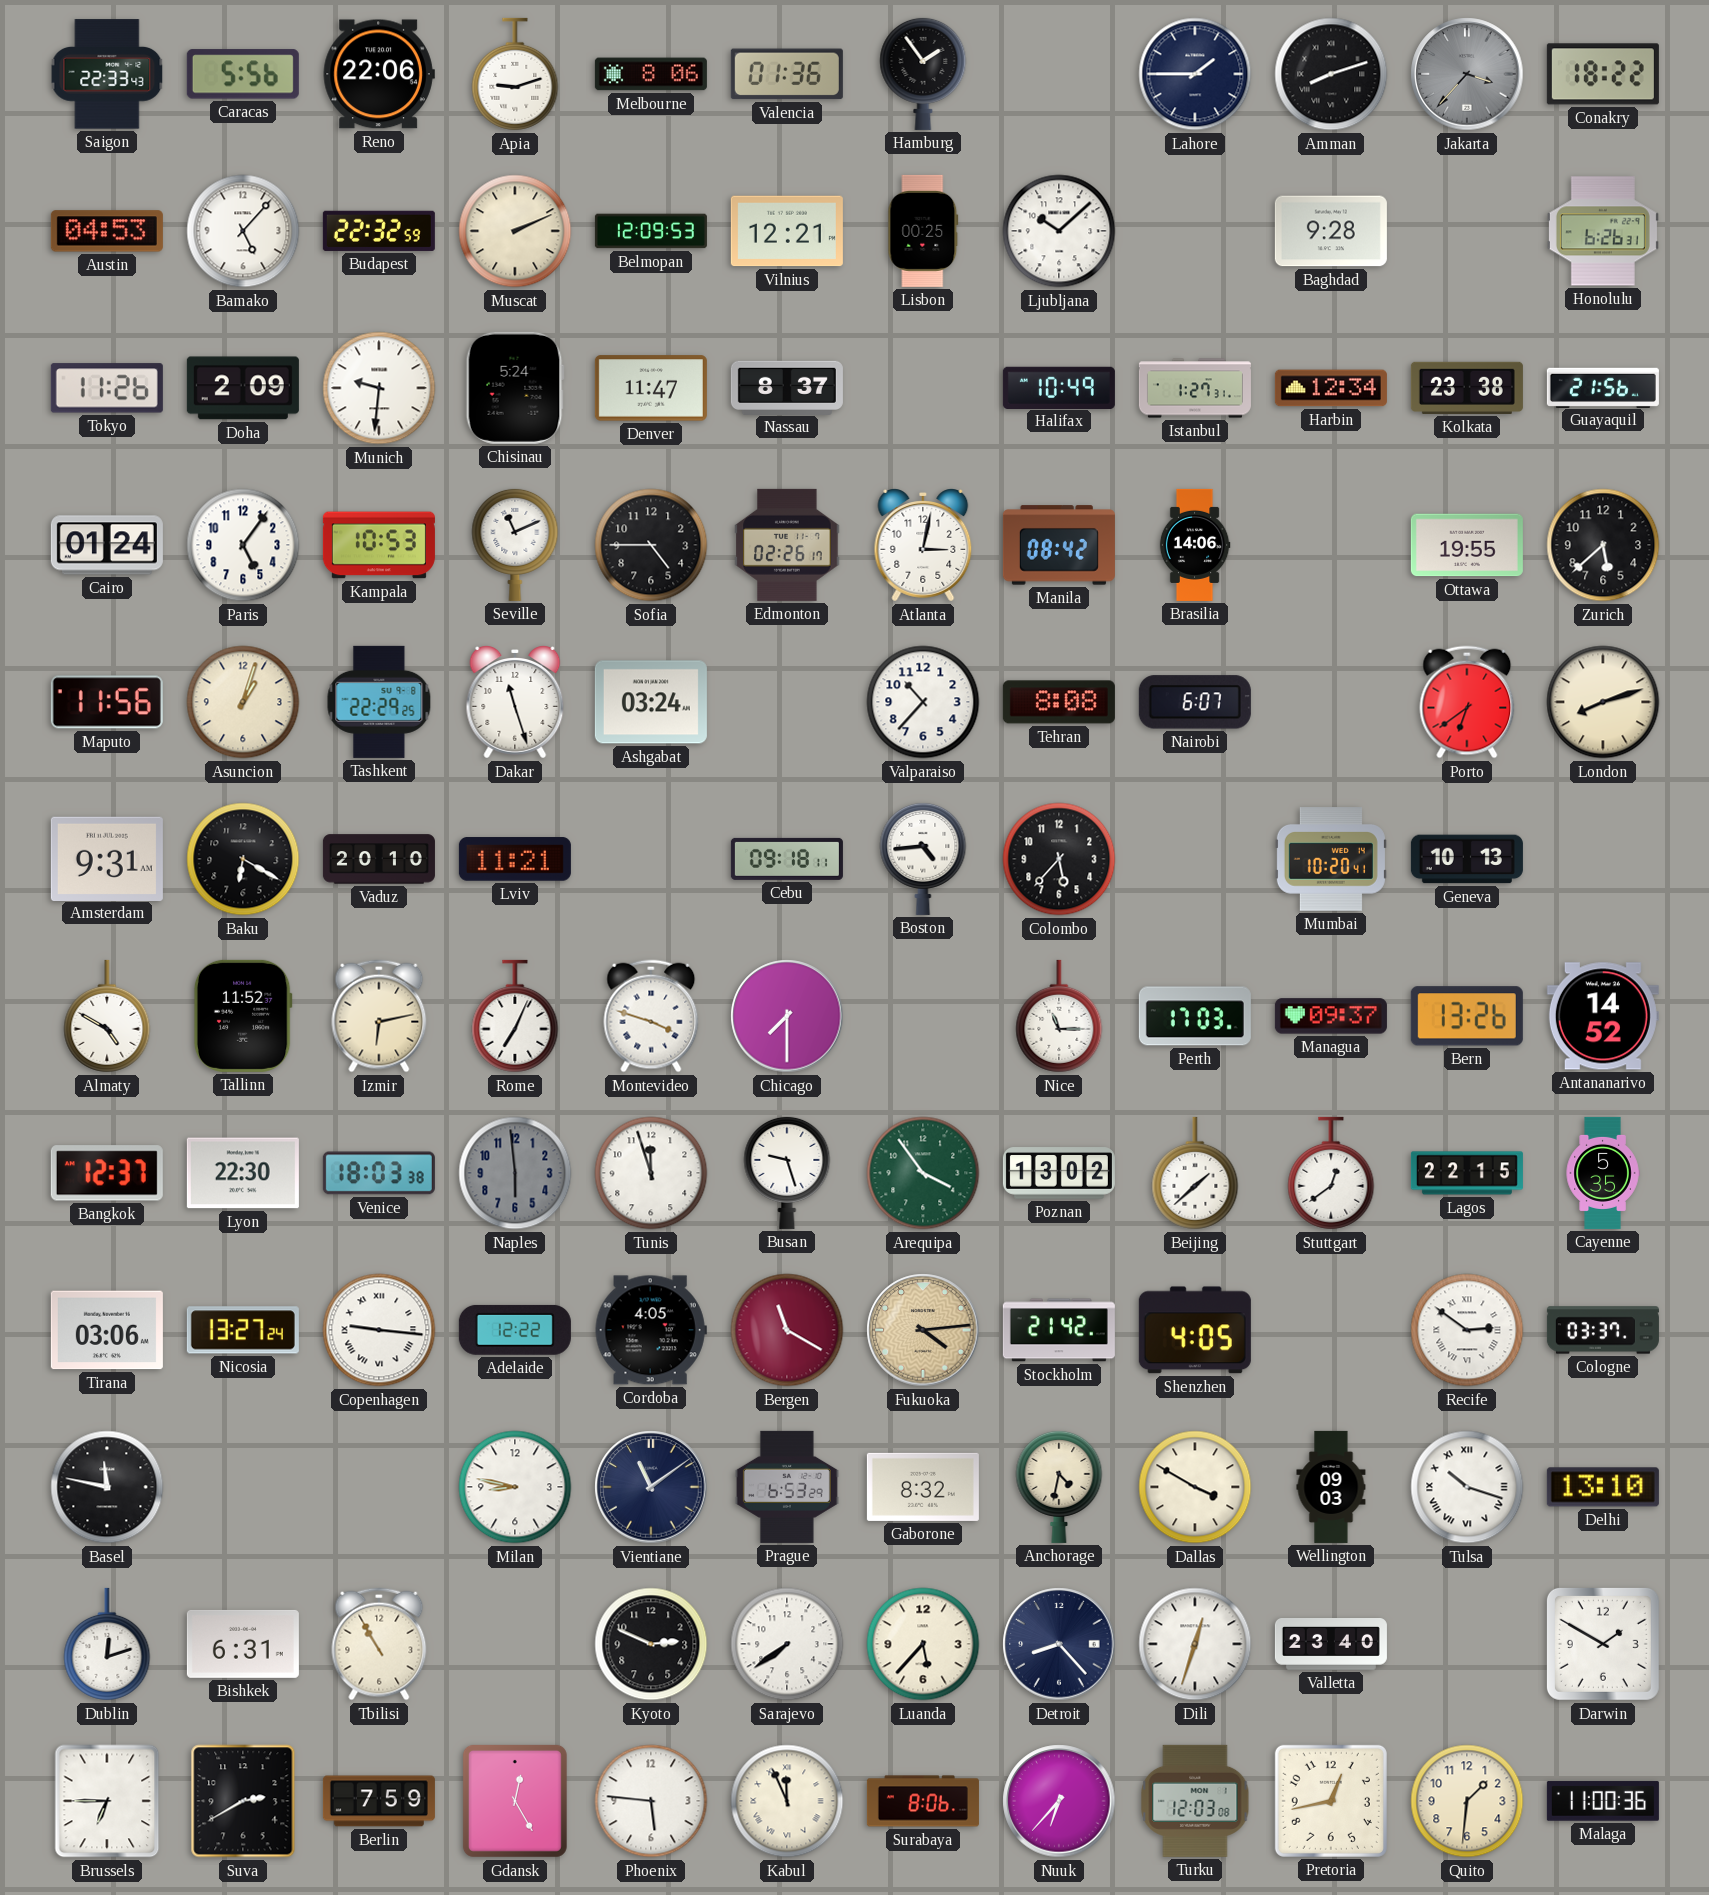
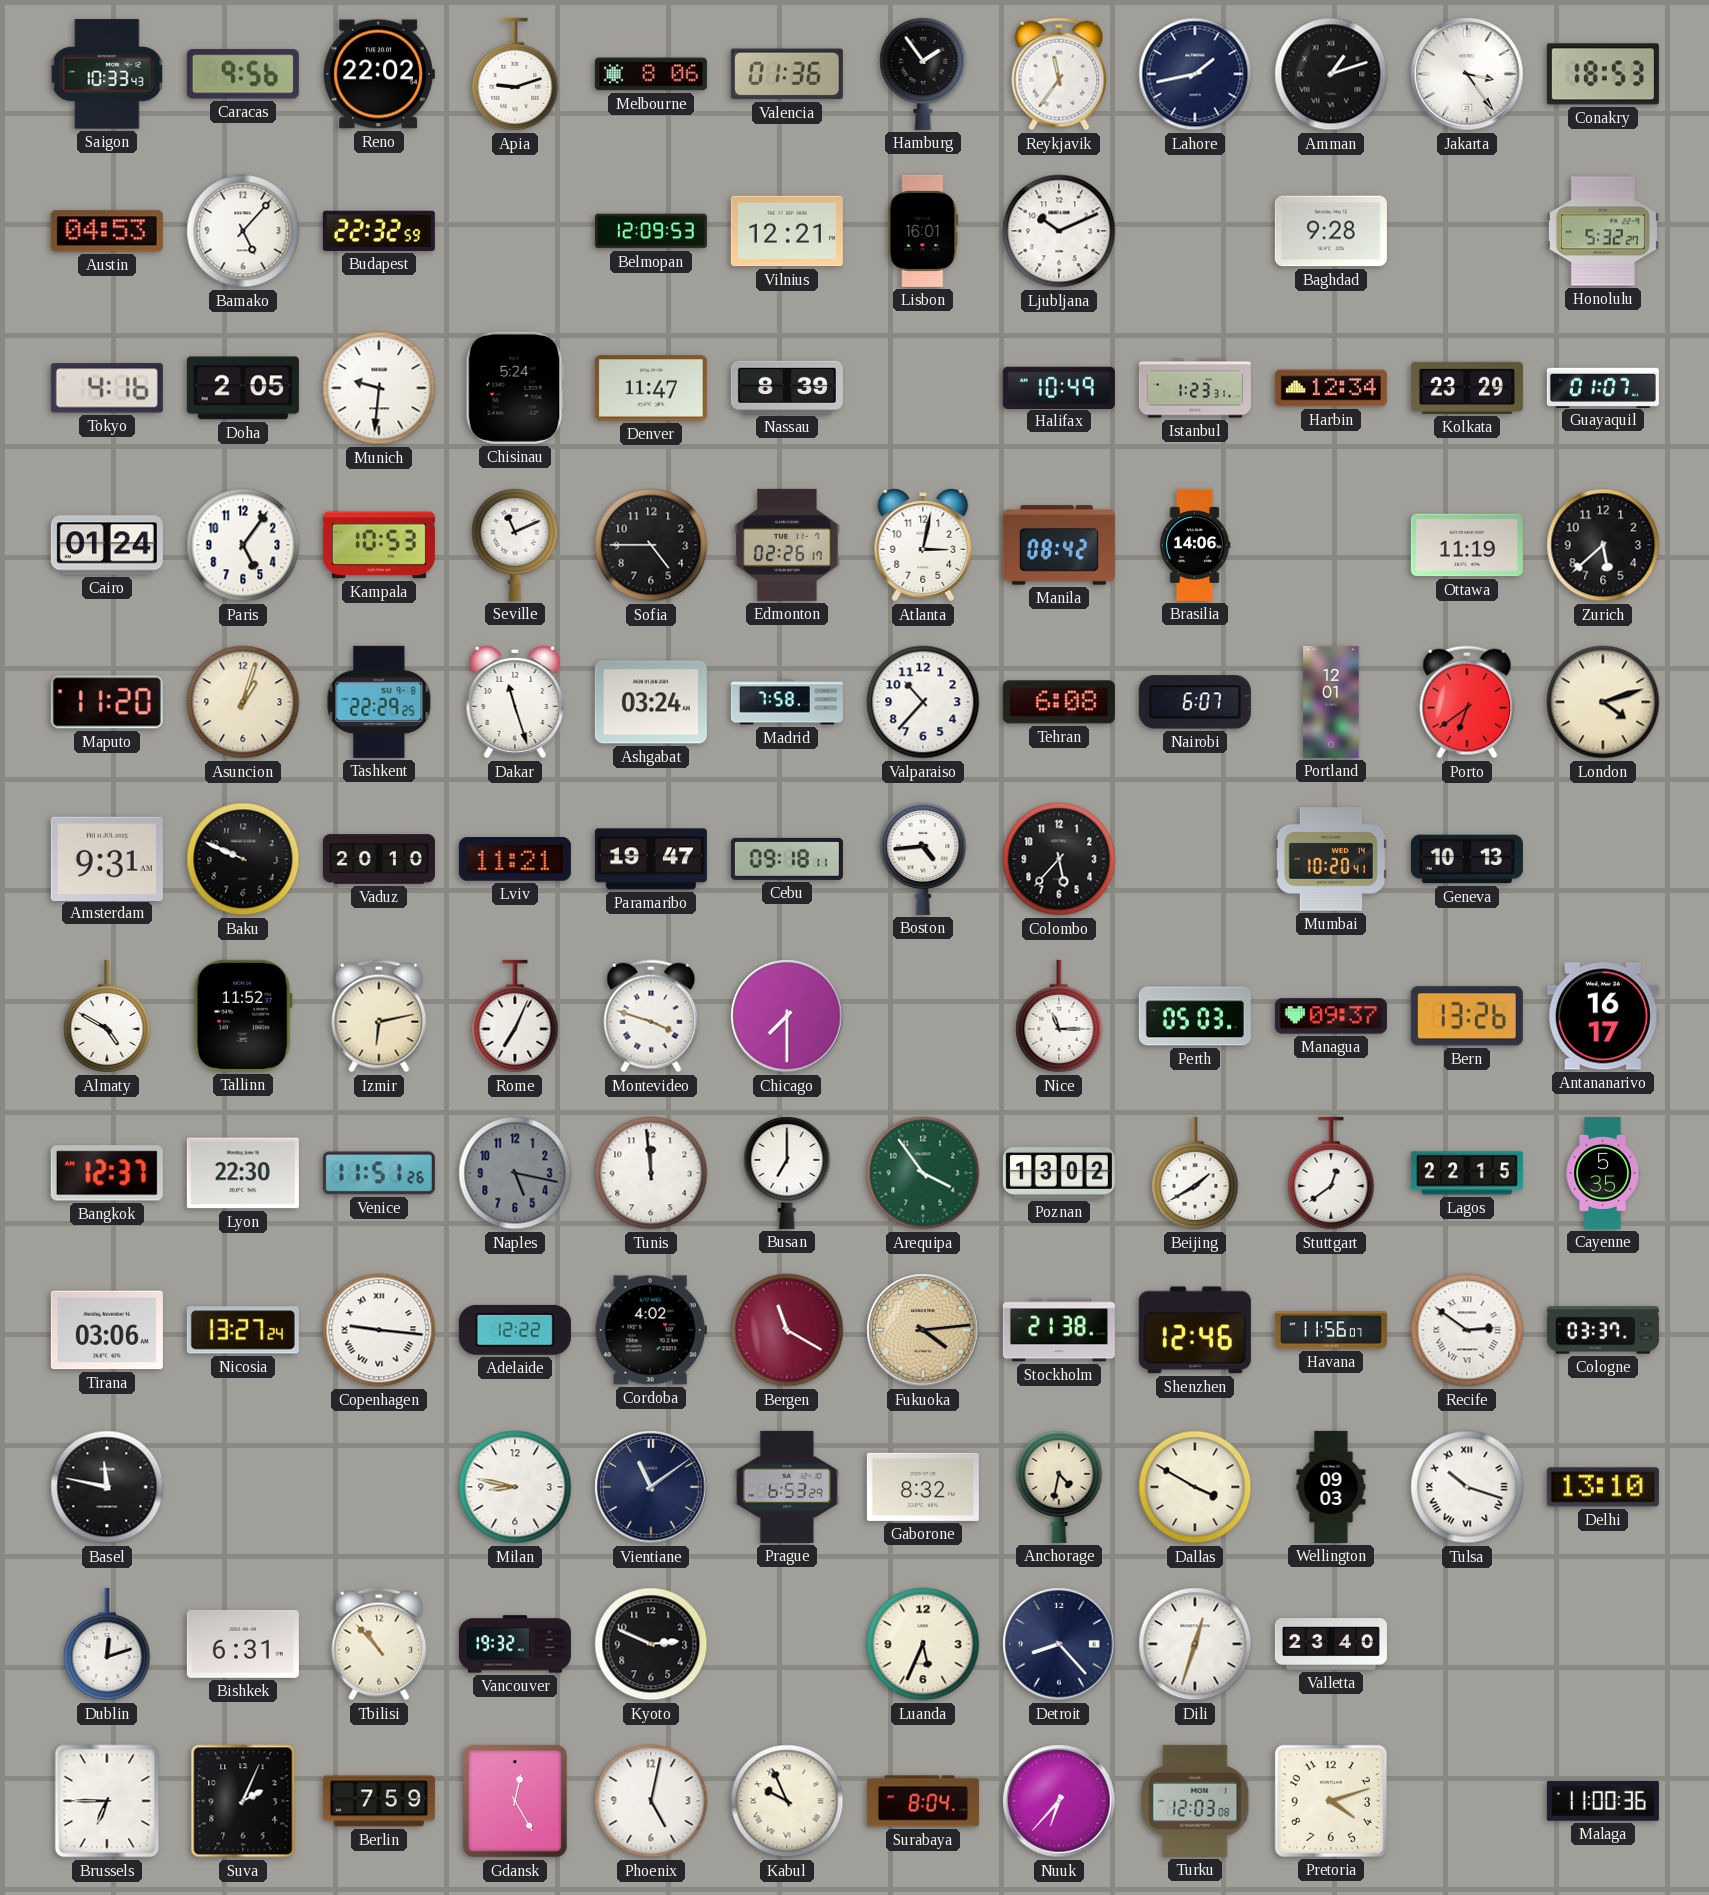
Saigon: 22:33 -> 10:33
Caracas: 5:56 -> 9:56
Reno: 22:06 -> 22:02
Reykjavik: none -> 11:36
Lahore: 1:45 -> 1:43
Amman: 8:12 -> 1:12
Jakarta: 3:37 -> 3:24
Jakarta dial: grey -> white
Conakry: 18:22 -> 18:53
Muscat: 2:11 -> none
Lisbon: 00:25 -> 16:01
Ljubljana: 10:08 -> 10:11
Honolulu: 6:26 -> 5:32
Tokyo: 11:26 -> 4:16
Doha: 2:09 -> 2:05
Nassau: 8:37 -> 8:39
Istanbul: 1:27 -> 1:23
Kolkata: 23:38 -> 23:29
Guayaquil: 21:56 -> 01:07
Ottawa: 19:55 -> 11:19
Maputo: 11:56 -> 11:20
Madrid: none -> 7:58
Tehran: 8:08 -> 6:08
Portland: none -> 12:01
London: 8:12 -> 4:12
Baku: 6:20 -> 9:49
Paramaribo: none -> 19:47
Perth: 17:03 -> 05:03
Antananarivo: 14:52 -> 16:17
Venice: 18:03 -> 11:51
Naples: 5:59 -> 5:17
Tunis: 11:57 -> 11:59
Busan: 9:27 -> 7:00
Beijing: 1:38 -> 1:40
Cordoba: 4:05 -> 4:02
Stockholm: 21:42 -> 21:38
Shenzhen: 4:05 -> 12:46
Havana: none -> 11:56
Tbilisi: 10:55 -> 10:53
Vancouver: none -> 19:32
Sarajevo: 7:39 -> none
Luanda: 5:37 -> 5:34
Darwin: 1:50 -> none
Suva: 2:40 -> 2:04
Phoenix: 5:46 -> 5:02
Kabul: 11:56 -> 9:56
Surabaya: 8:06 -> 8:04
Pretoria: 12:43 -> 4:12
Quito: 1:31 -> none
